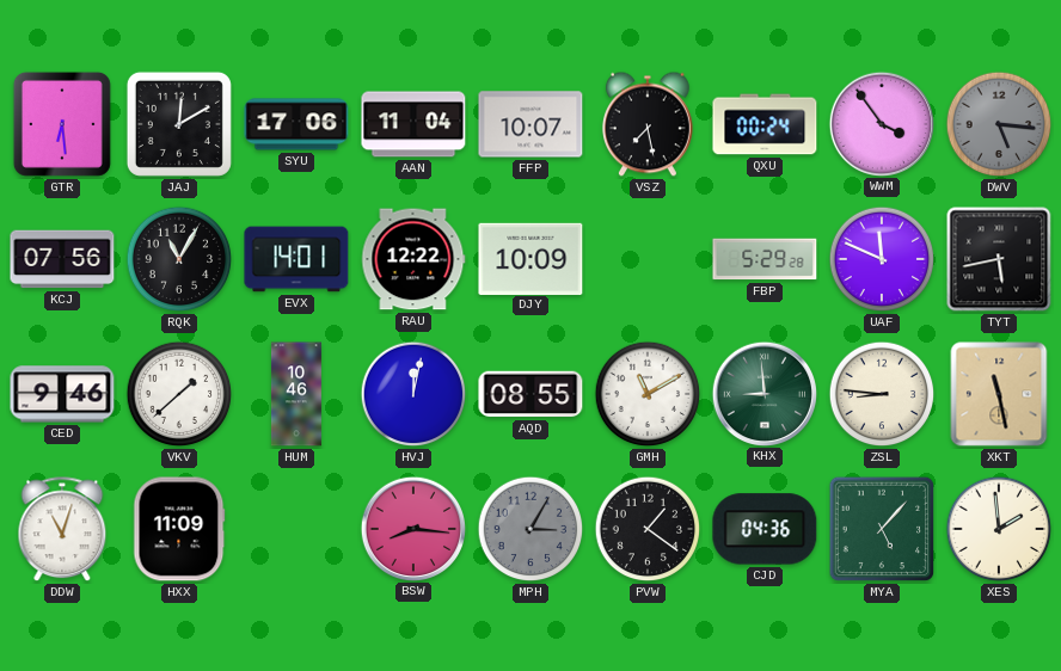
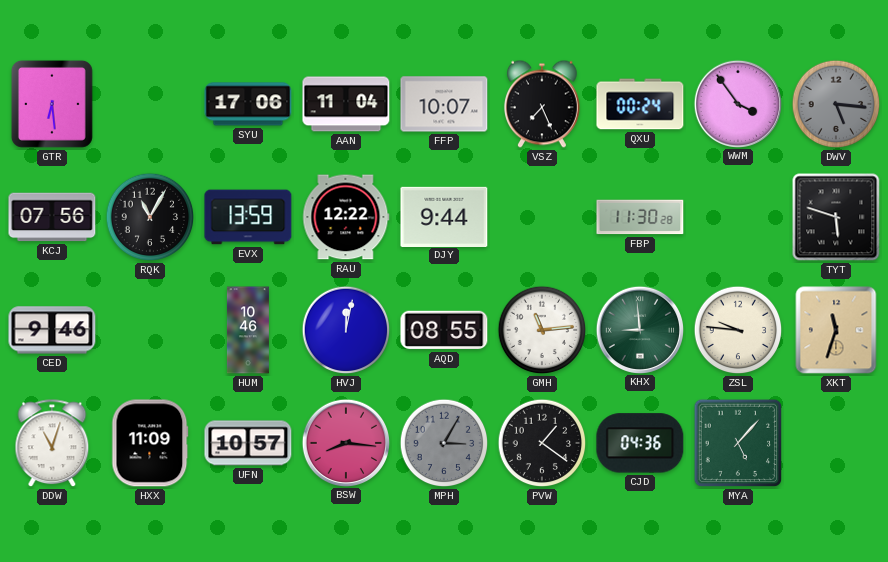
JAJ: 12:10 -> none
VSZ: 7:28 -> 7:26
EVX: 14:01 -> 13:59
DJY: 10:09 -> 9:44
FBP: 5:29 -> 11:30
UAF: 11:49 -> none
TYT: 5:43 -> 5:48
VKV: 1:38 -> none
GMH: 11:10 -> 11:14
ZSL: 8:46 -> 9:46
XKT: 11:28 -> 11:33
UFN: none -> 10:57
XES: 1:59 -> none
